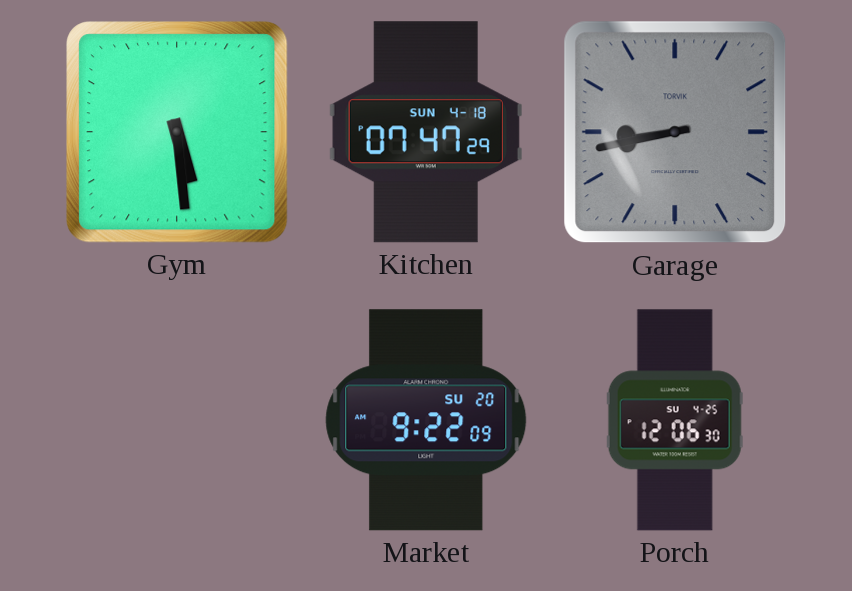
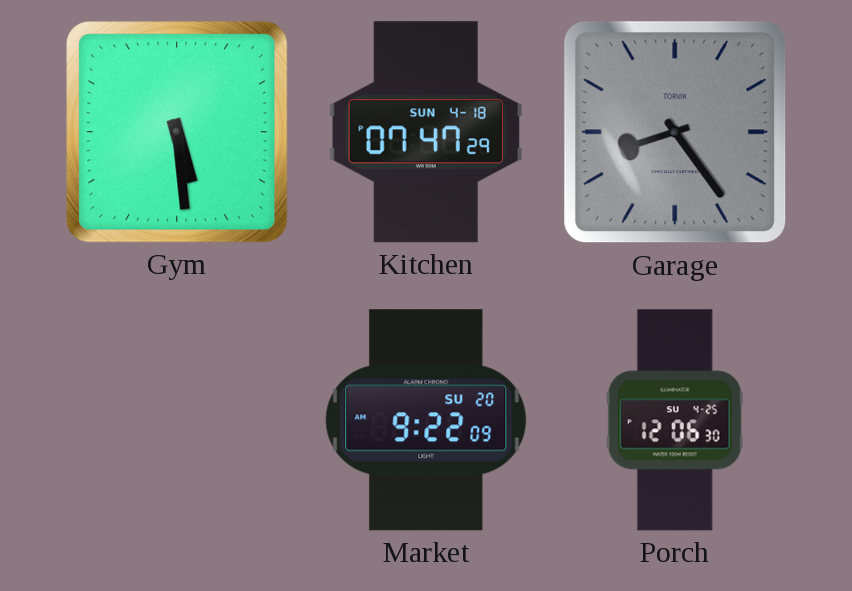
Garage: 8:43 -> 8:24
